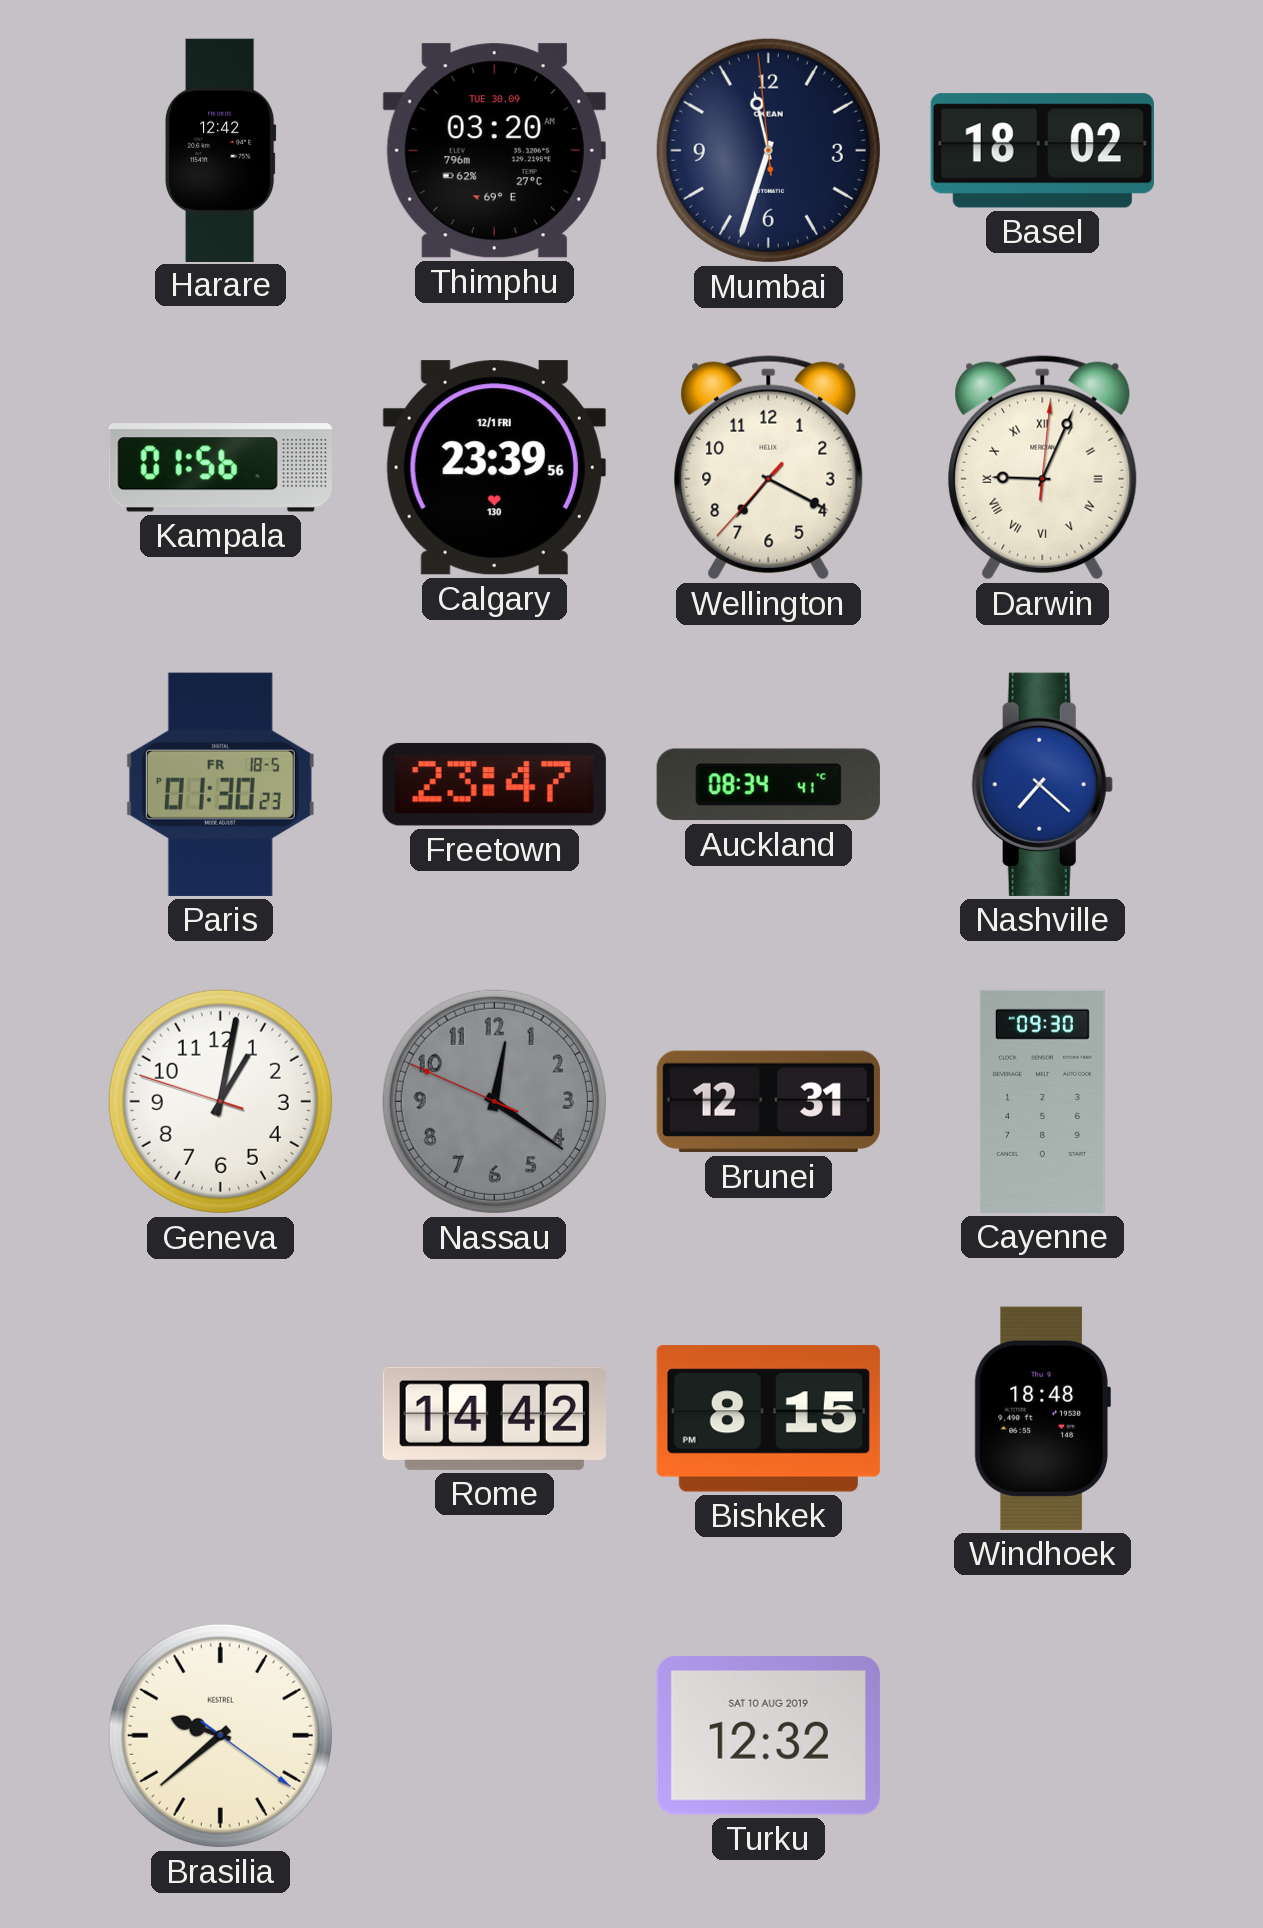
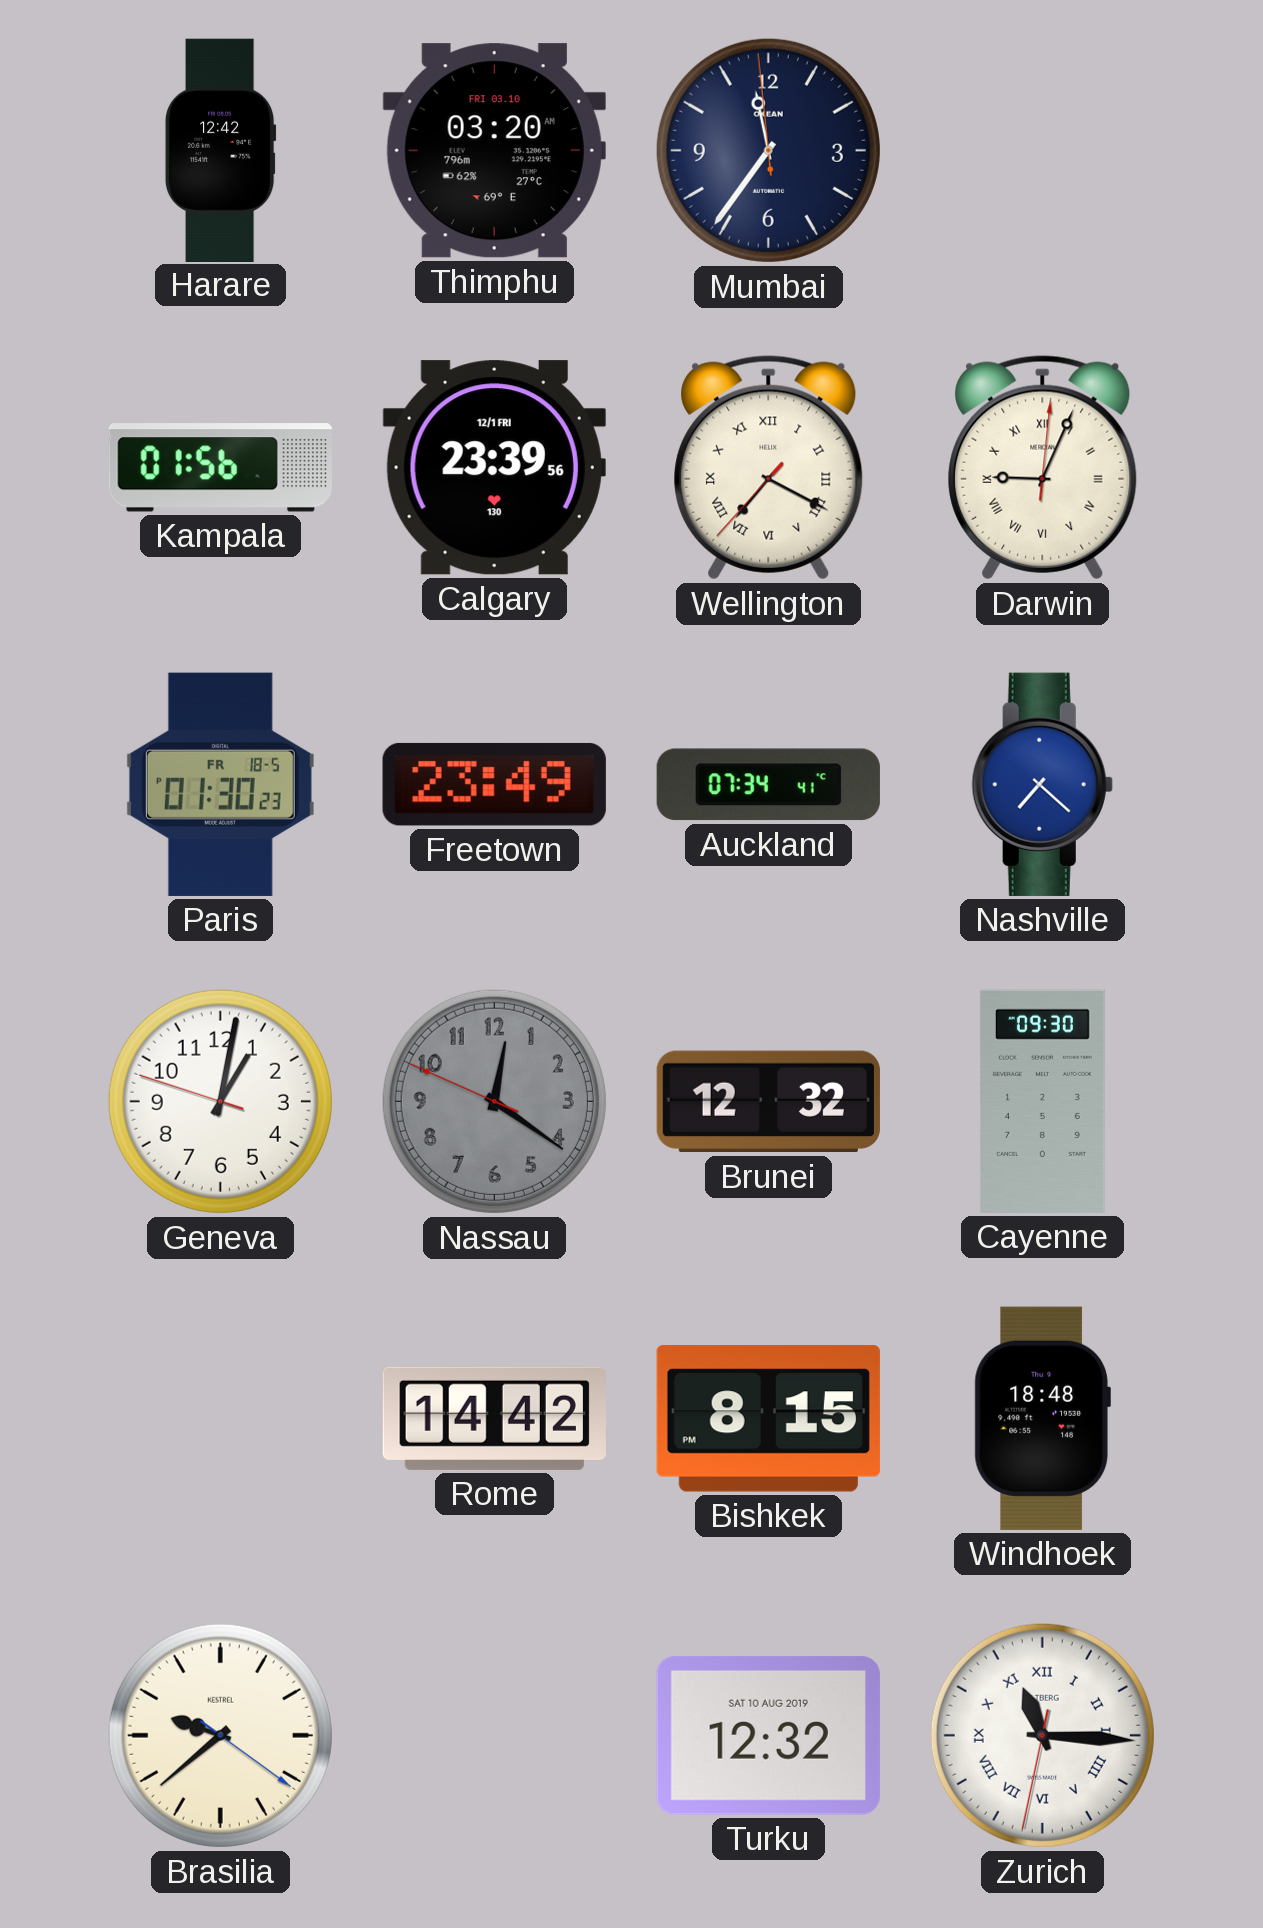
Thimphu date: TUE 30.09 -> FRI 03.10
Mumbai: 11:32 -> 11:35
Basel: 18:02 -> none
Wellington numerals: Arabic -> Roman
Freetown: 23:47 -> 23:49
Auckland: 08:34 -> 07:34
Brunei: 12:31 -> 12:32
Zurich: none -> 11:15
